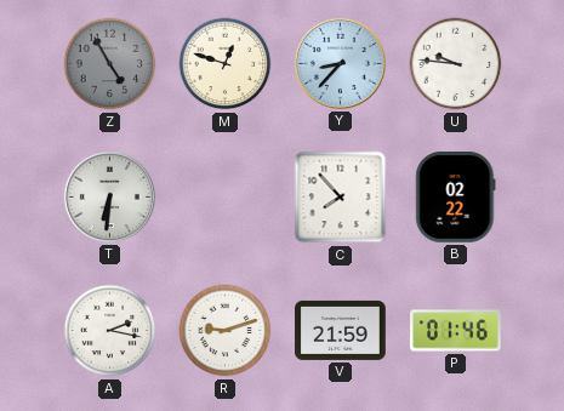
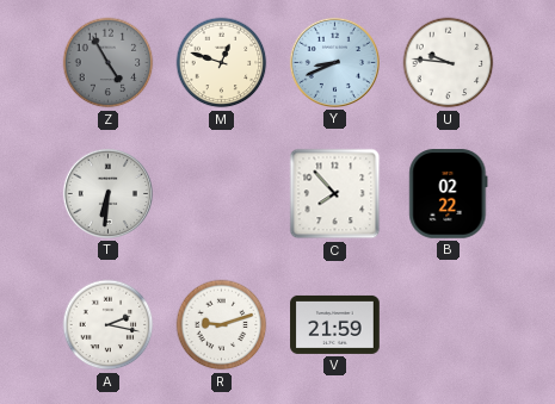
Y: 8:37 -> 8:41
P: 01:46 -> none
